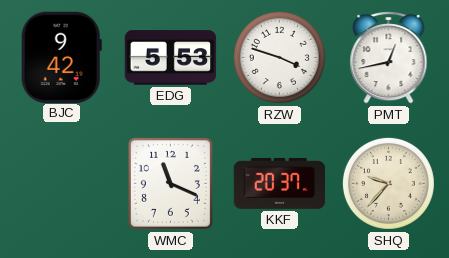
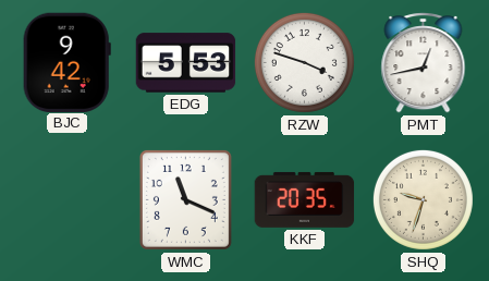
KKF: 20:37 -> 20:35
SHQ: 9:37 -> 9:33
